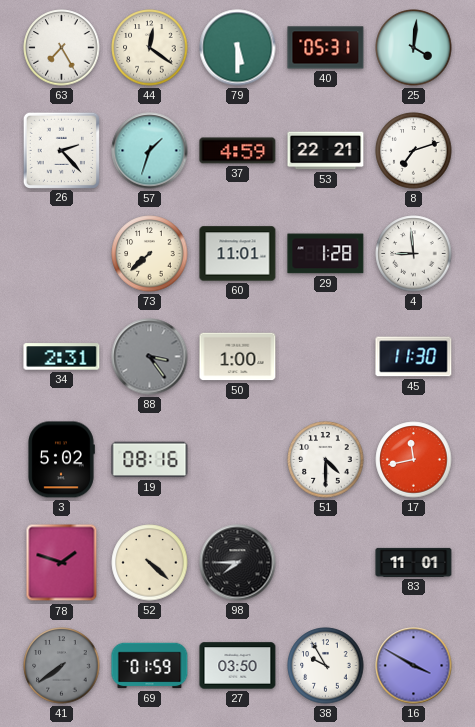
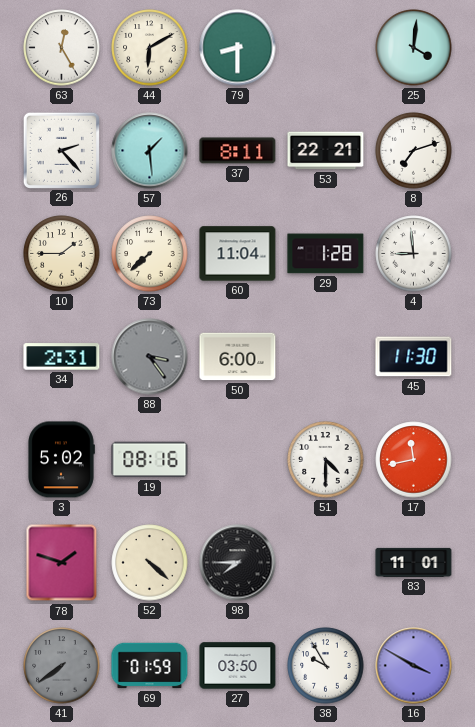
63: 7:25 -> 12:25
44: 12:21 -> 6:10
79: 5:30 -> 8:30
40: 05:31 -> none
57: 1:33 -> 1:29
37: 4:59 -> 8:11
10: none -> 1:45
60: 11:01 -> 11:04
50: 1:00 -> 6:00
